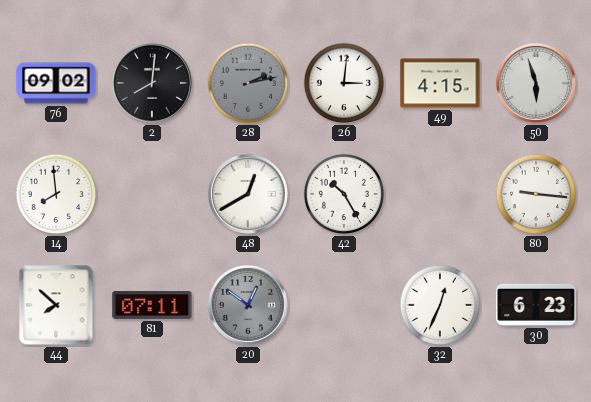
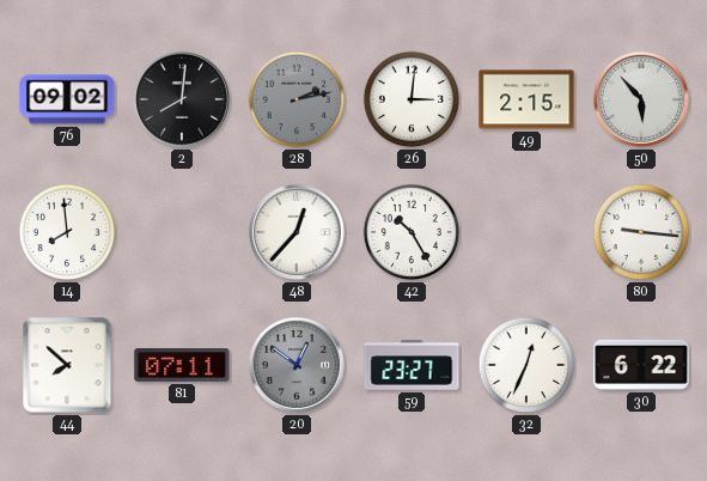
49: 4:15 -> 2:15
50: 5:57 -> 5:53
48: 12:40 -> 12:37
59: none -> 23:27
30: 6:23 -> 6:22
